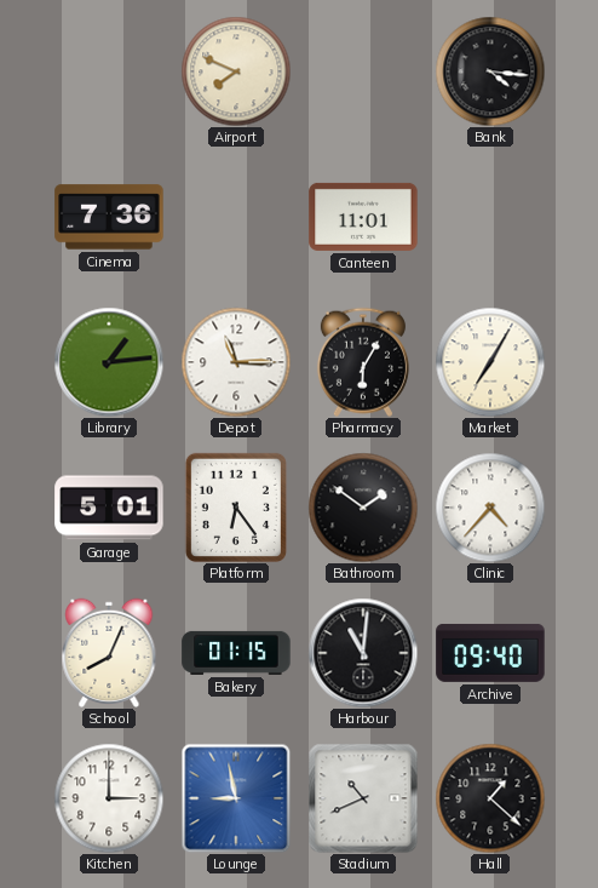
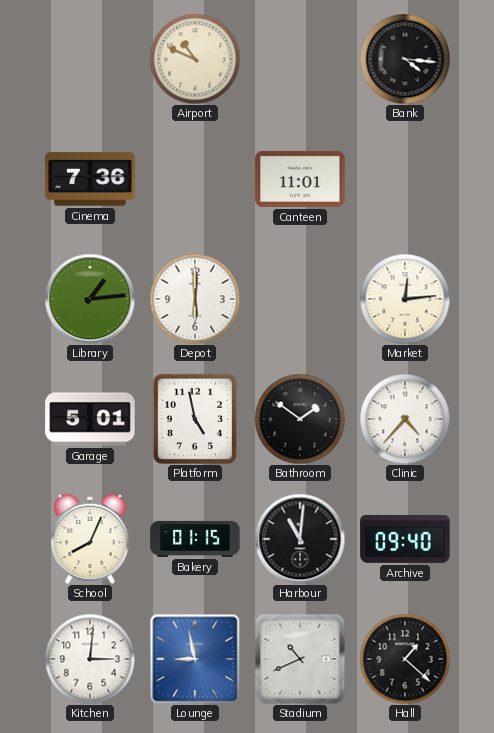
Airport: 7:49 -> 10:49
Depot: 11:15 -> 6:00
Pharmacy: 6:05 -> none
Market: 7:05 -> 12:14
Platform: 6:24 -> 4:58
Kitchen: 3:00 -> 3:01
